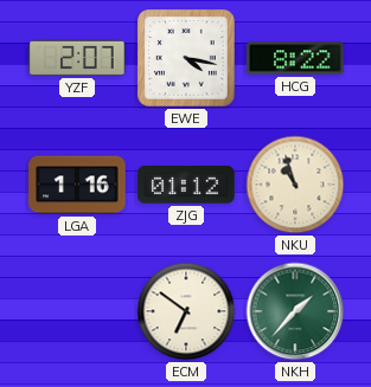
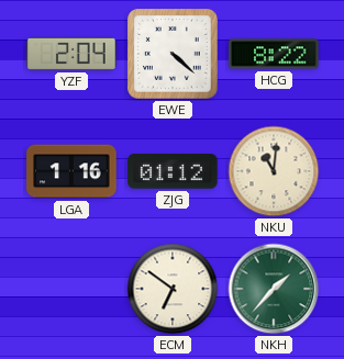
YZF: 2:07 -> 2:04
EWE: 4:17 -> 4:22
NKU: 10:57 -> 11:01
